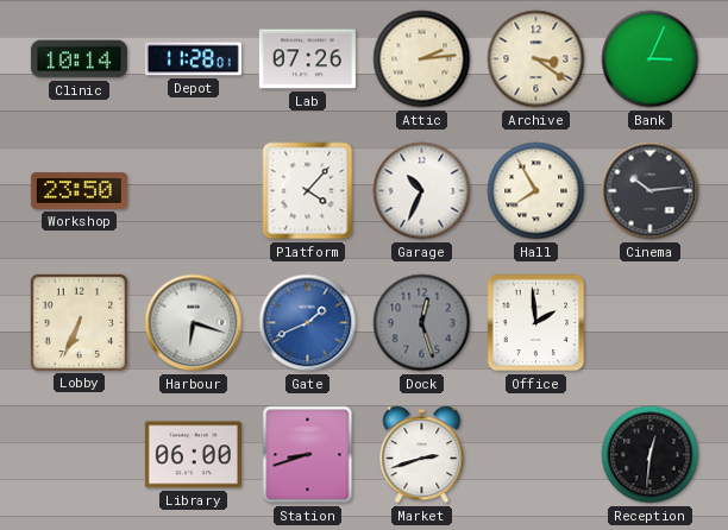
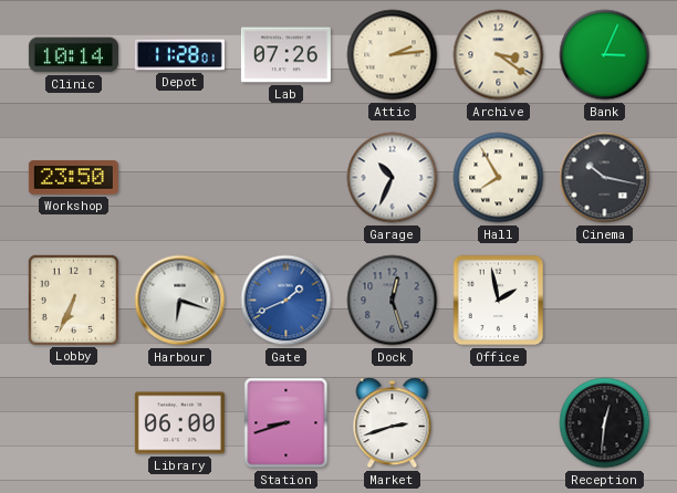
Platform: 4:07 -> none
Cinema: 10:14 -> 10:17
Office: 1:59 -> 1:58
